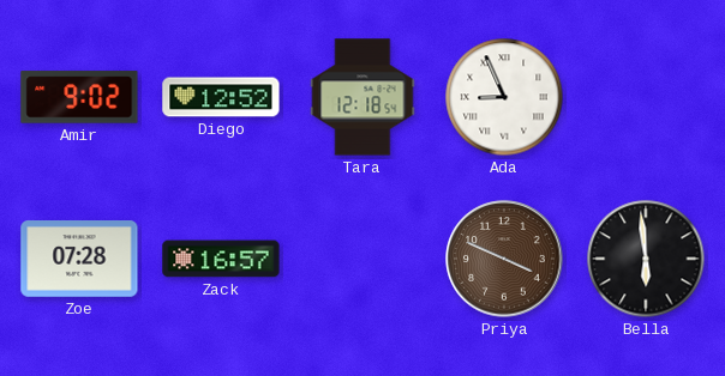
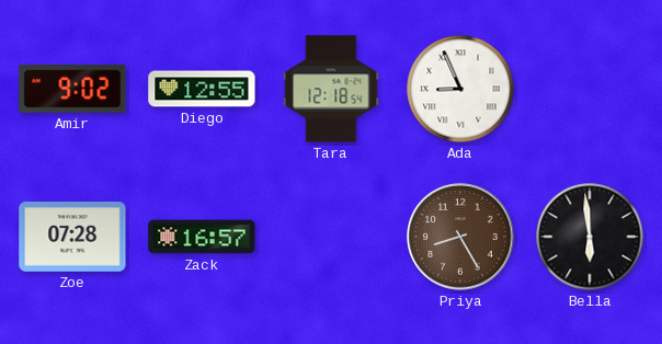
Diego: 12:52 -> 12:55
Priya: 3:49 -> 8:25
